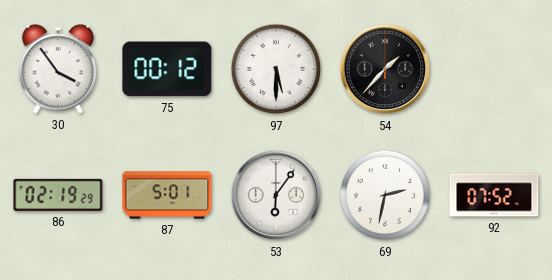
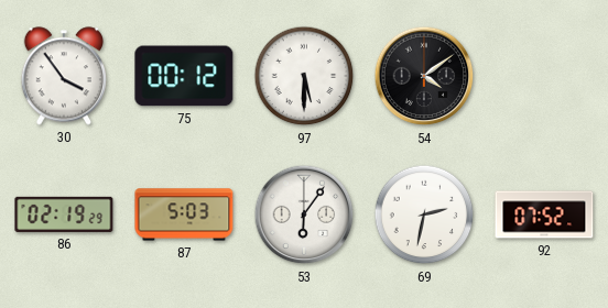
54: 1:37 -> 4:09
87: 5:01 -> 5:03
